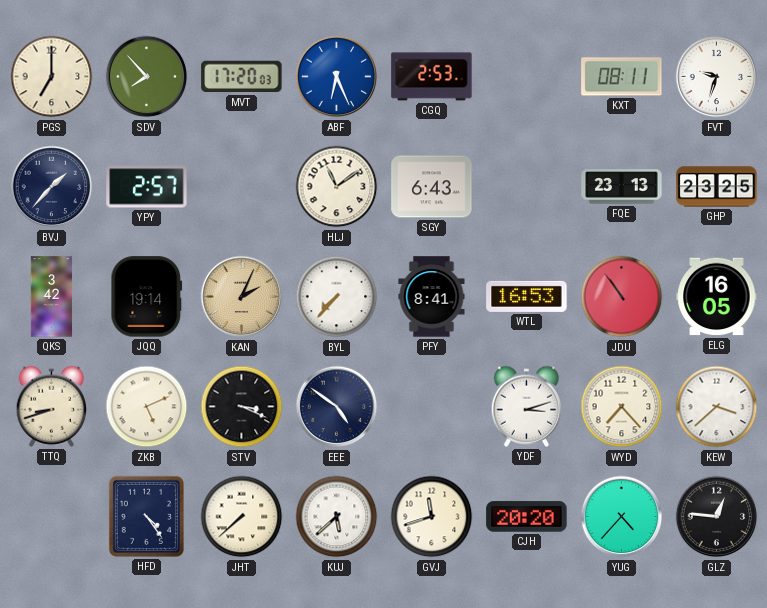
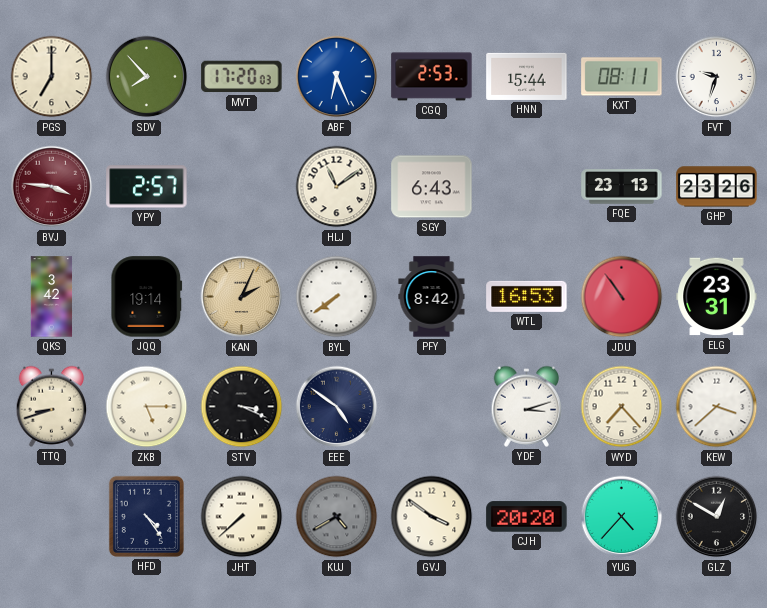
HNN: none -> 15:44
BVJ: 1:37 -> 3:46
BVJ dial: navy -> burgundy
GHP: 23:25 -> 23:26
BYL: 7:37 -> 7:39
PFY: 8:41 -> 8:42
ELG: 16:05 -> 23:31
ZKB: 5:11 -> 5:15
KUJ: 5:38 -> 4:40
KUJ dial: white -> grey
GVJ: 11:42 -> 3:51
GLZ: 12:46 -> 12:50
